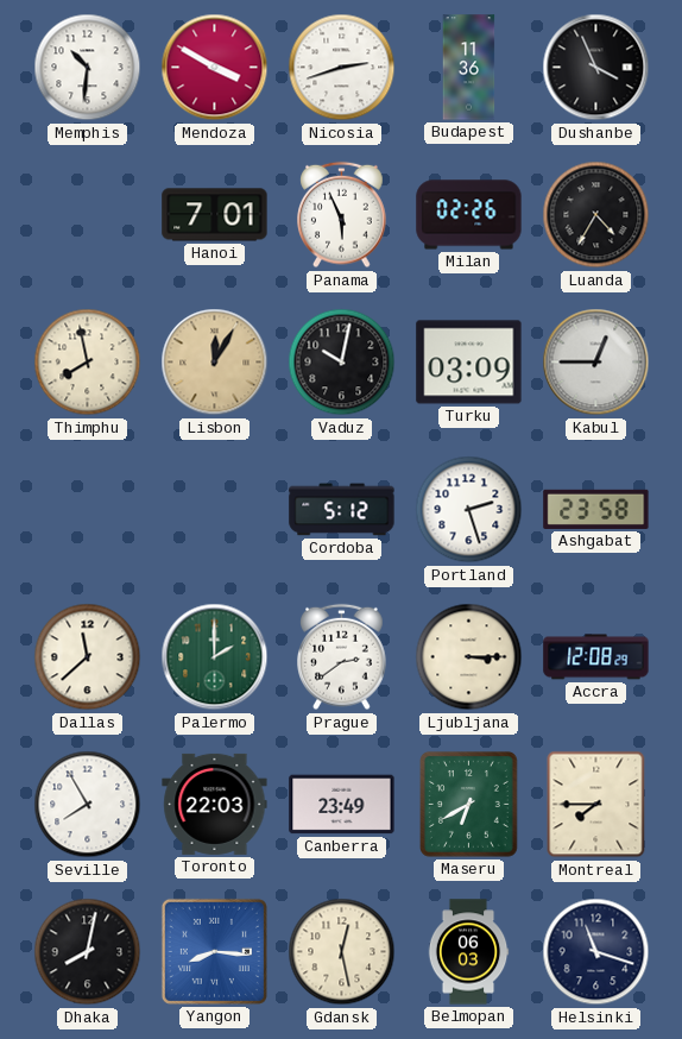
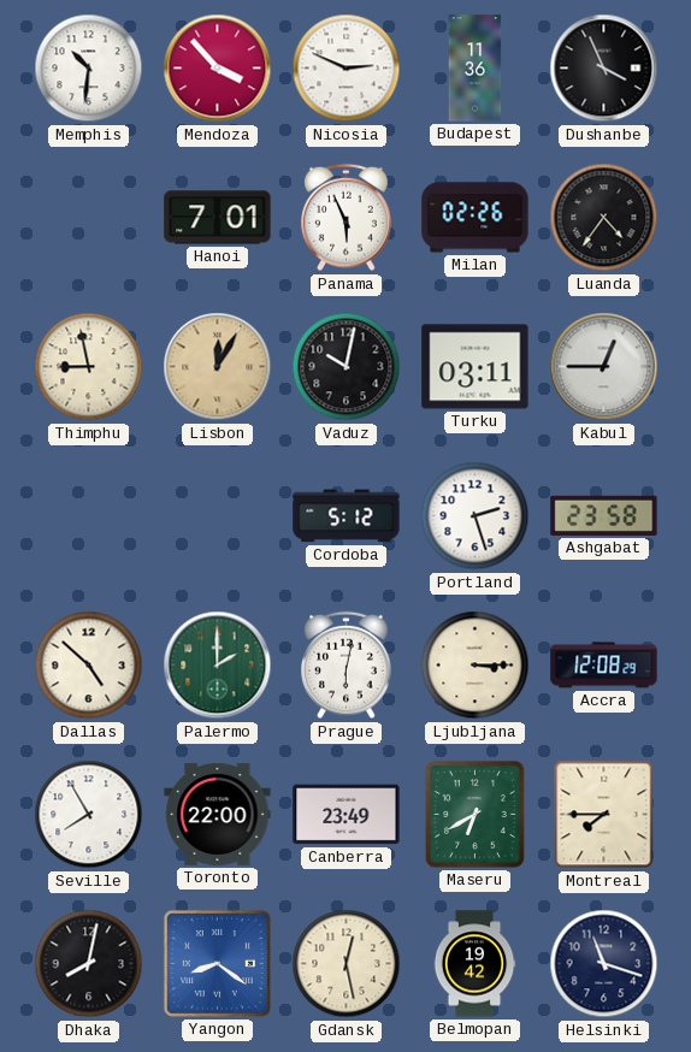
Mendoza: 3:50 -> 3:53
Nicosia: 2:42 -> 2:49
Luanda: 4:35 -> 4:36
Thimphu: 7:58 -> 8:58
Turku: 03:09 -> 03:11
Dallas: 11:38 -> 4:52
Prague: 2:39 -> 6:02
Toronto: 22:03 -> 22:00
Yangon: 8:16 -> 8:21
Belmopan: 06:03 -> 19:42
